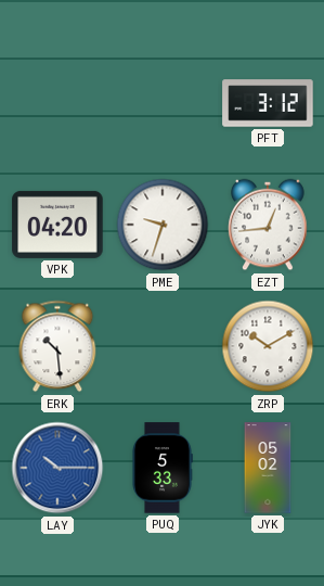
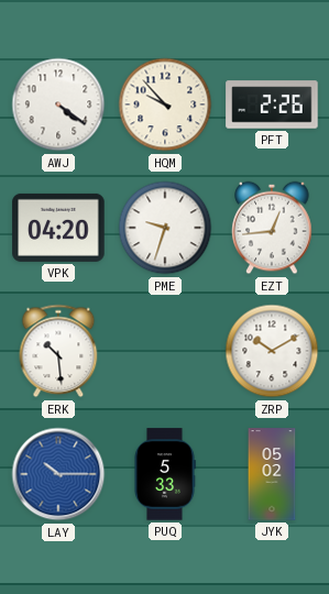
AWJ: none -> 4:21
HQM: none -> 9:53
PFT: 3:12 -> 2:26
